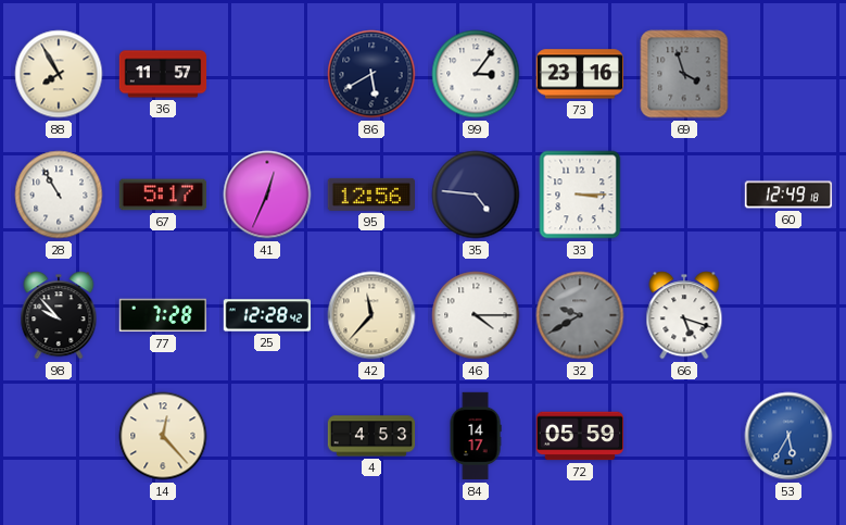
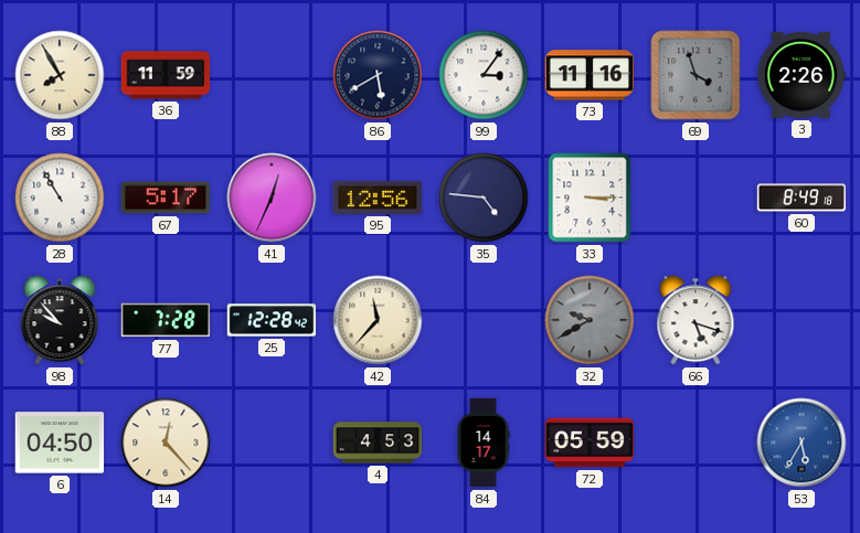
36: 11:57 -> 11:59
73: 23:16 -> 11:16
3: none -> 2:26
60: 12:49 -> 8:49
46: 4:15 -> none
6: none -> 04:50
